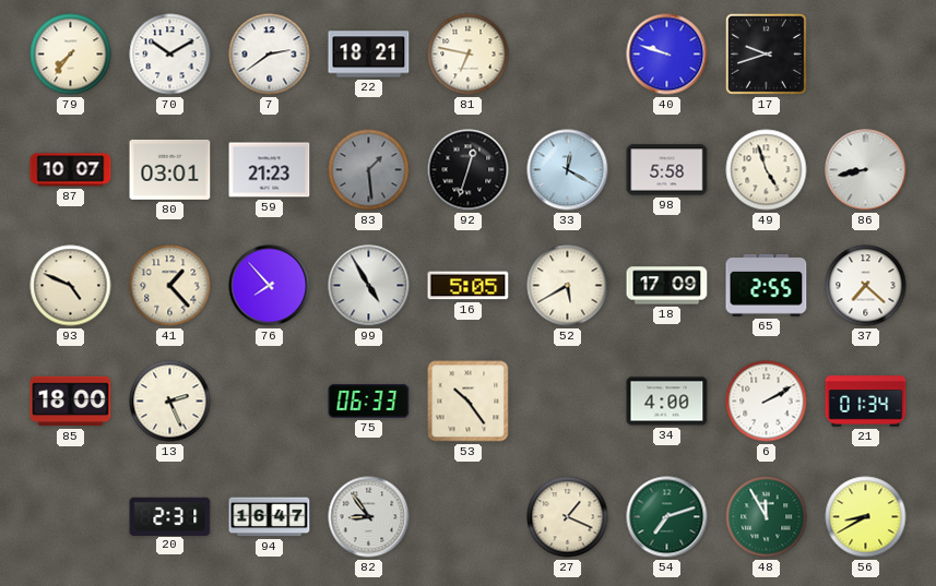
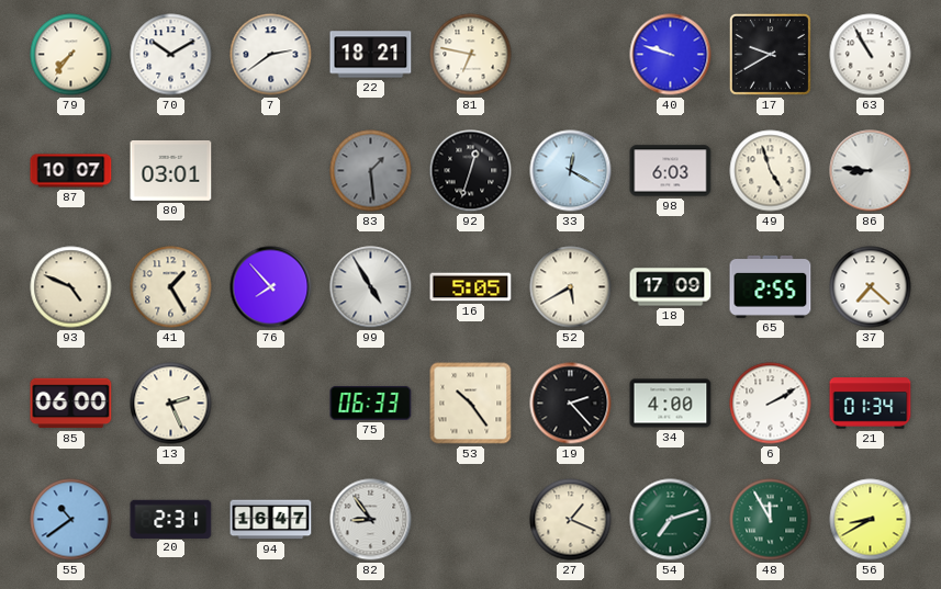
17: 9:42 -> 9:40
63: none -> 10:55
59: 21:23 -> none
98: 5:58 -> 6:03
86: 8:43 -> 8:46
41: 1:23 -> 1:25
85: 18:00 -> 06:00
19: none -> 2:23
55: none -> 10:39
